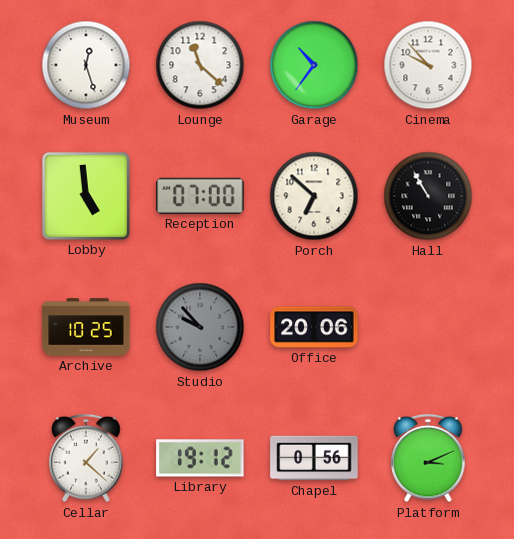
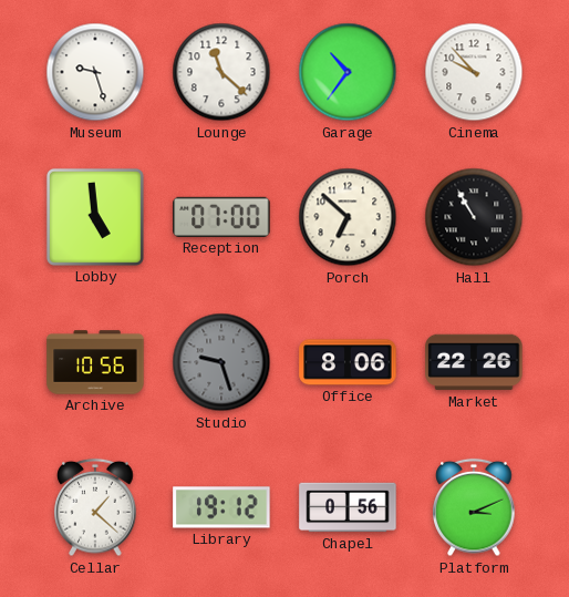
Museum: 12:27 -> 9:27
Archive: 10:25 -> 10:56
Studio: 9:53 -> 9:27
Office: 20:06 -> 8:06
Market: none -> 22:26
